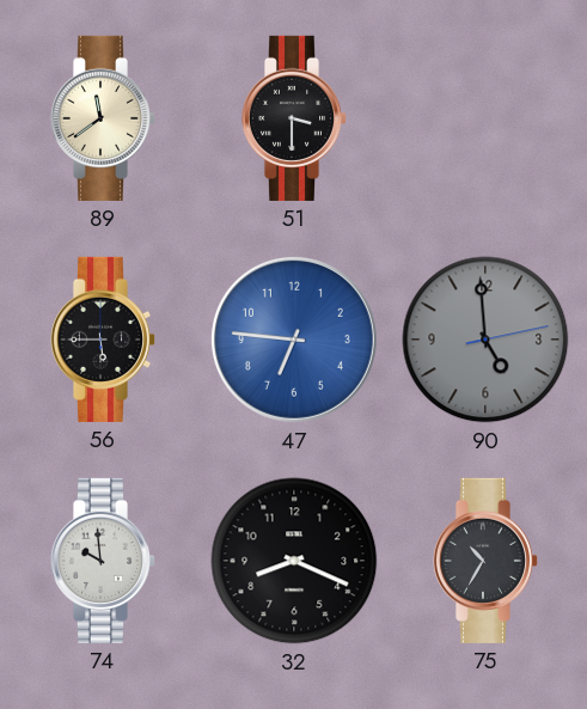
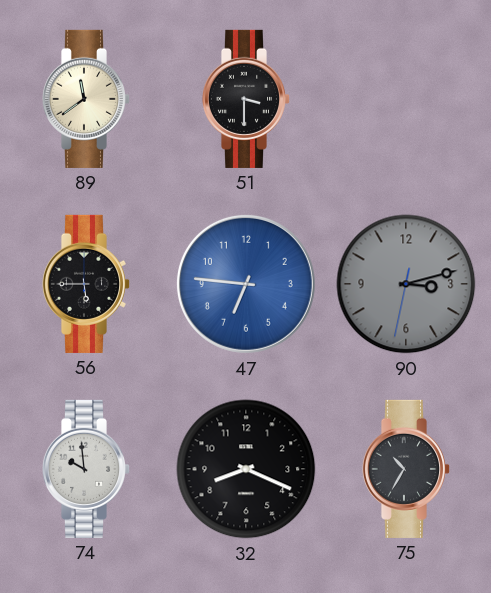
90: 4:59 -> 3:12
